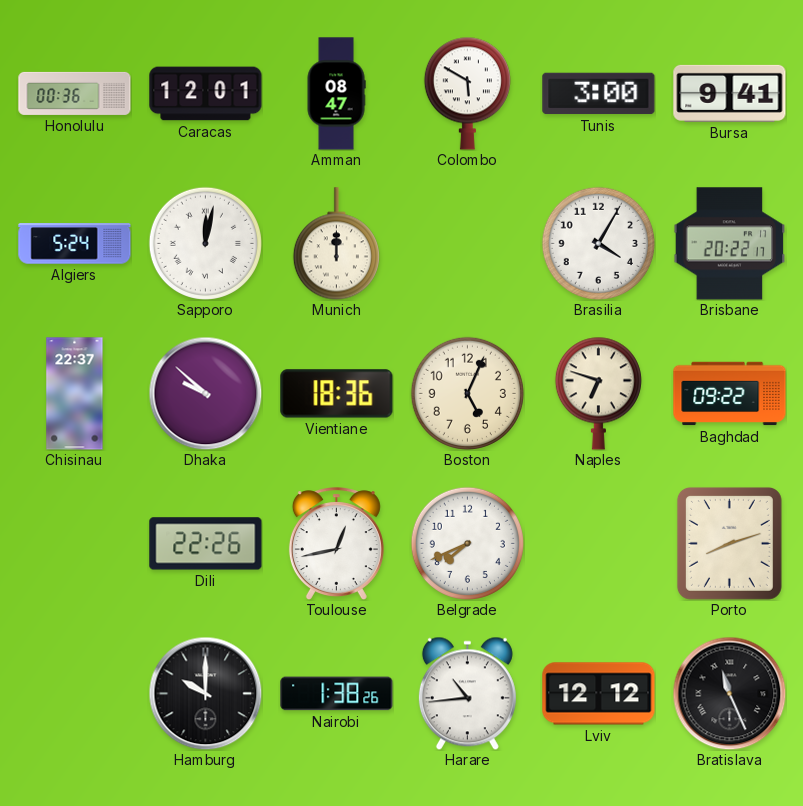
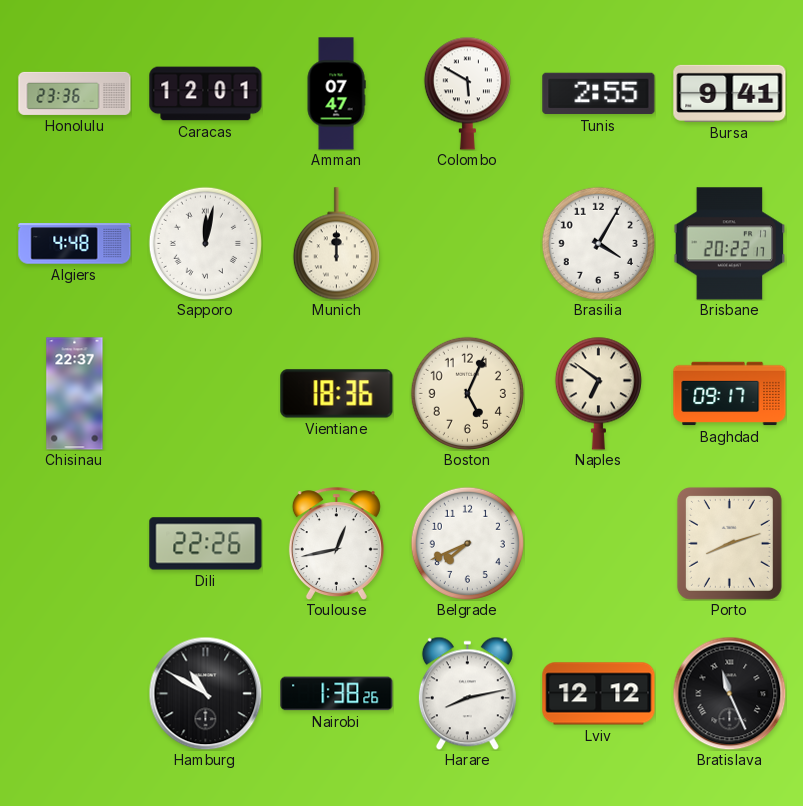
Honolulu: 00:36 -> 23:36
Amman: 08:47 -> 07:47
Tunis: 3:00 -> 2:55
Algiers: 5:24 -> 4:48
Dhaka: 9:52 -> none
Naples: 6:48 -> 6:51
Baghdad: 09:22 -> 09:17
Hamburg: 10:00 -> 10:50
Harare: 10:44 -> 8:13
